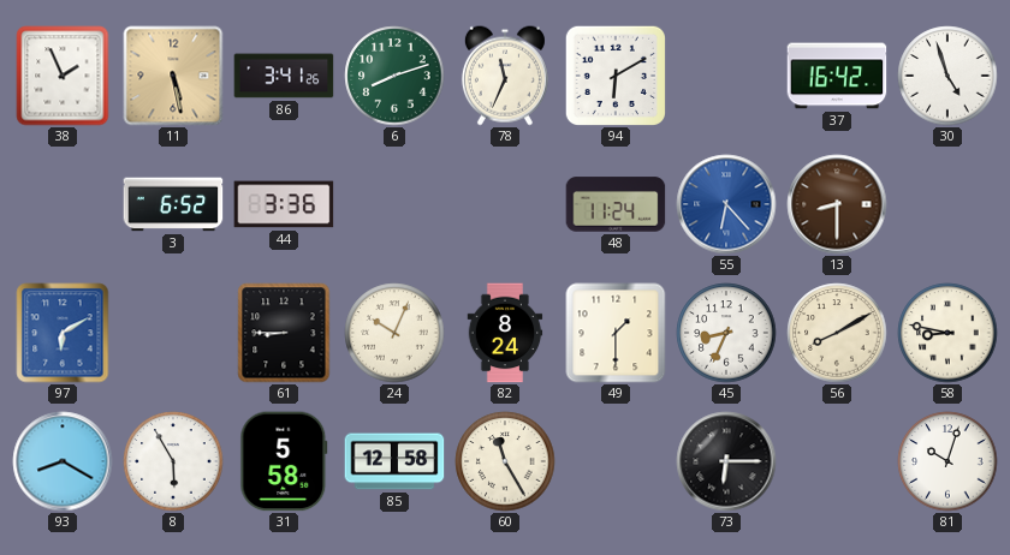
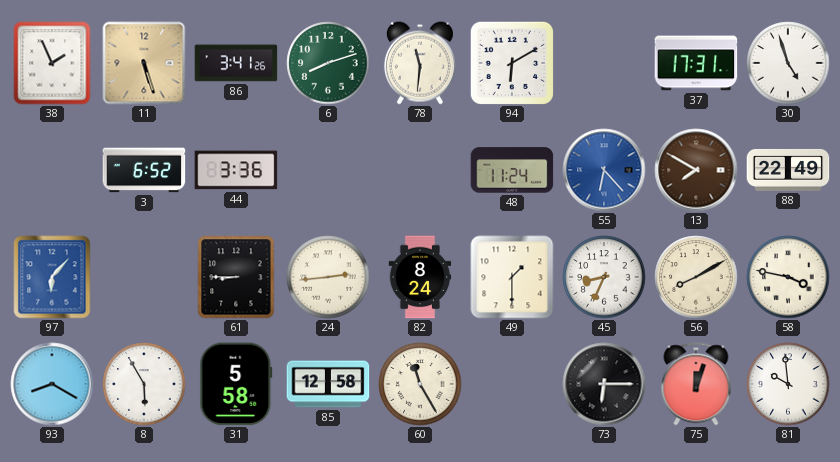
11: 5:28 -> 5:27
78: 11:34 -> 11:31
37: 16:42 -> 17:31
13: 8:30 -> 7:50
88: none -> 22:49
97: 6:10 -> 6:07
24: 10:04 -> 2:44
58: 8:47 -> 3:47
75: none -> 12:03
81: 10:03 -> 9:59
